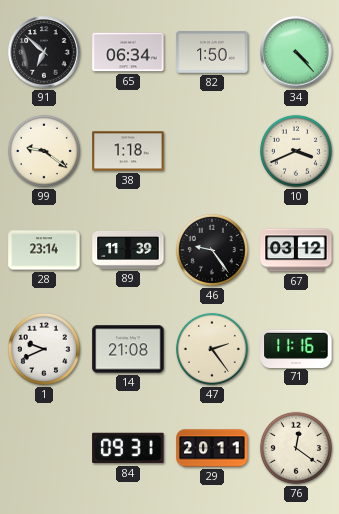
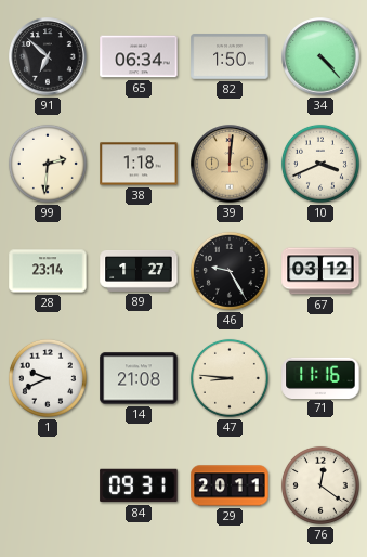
99: 9:21 -> 2:31
39: none -> 12:01
89: 11:39 -> 1:27
46: 9:24 -> 9:25
47: 2:24 -> 8:46
